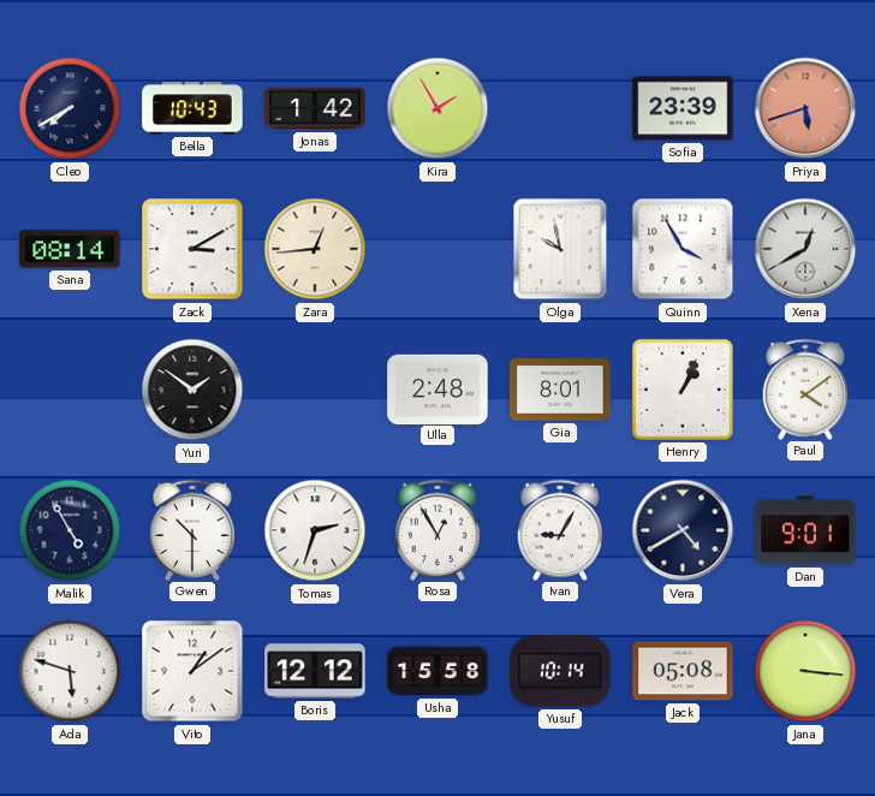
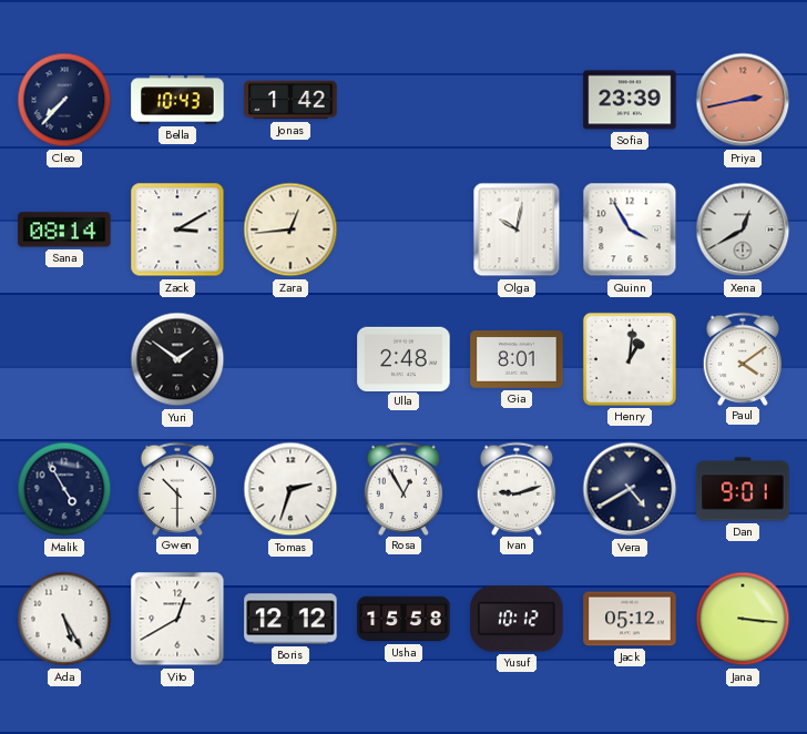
Cleo: 7:40 -> 7:37
Kira: 1:55 -> none
Priya: 5:42 -> 2:43
Olga: 9:58 -> 10:02
Henry: 1:04 -> 1:01
Ivan: 9:05 -> 9:12
Ada: 5:48 -> 5:25
Vito: 1:09 -> 12:40
Yusuf: 10:14 -> 10:12
Jack: 05:08 -> 05:12
